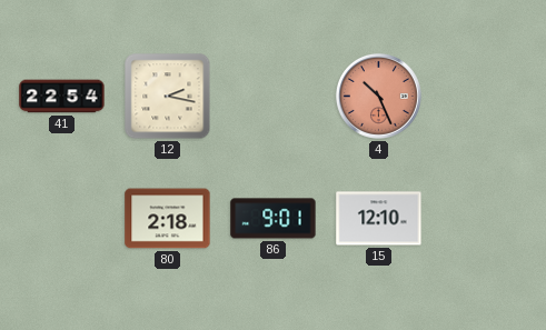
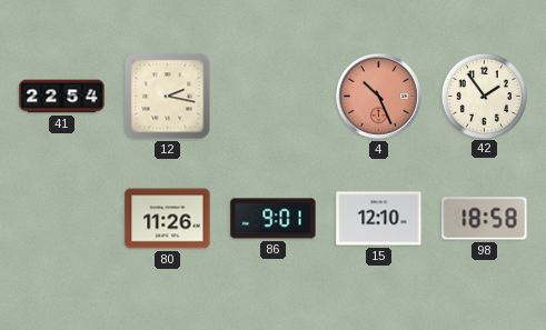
42: none -> 1:54
80: 2:18 -> 11:26
98: none -> 18:58
